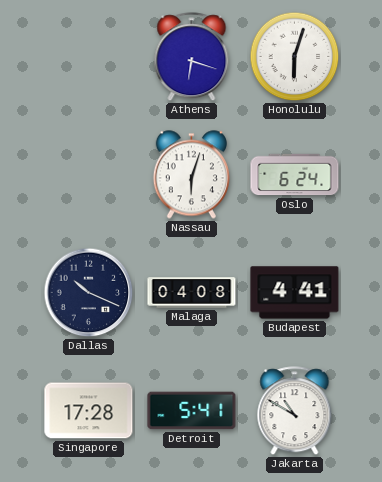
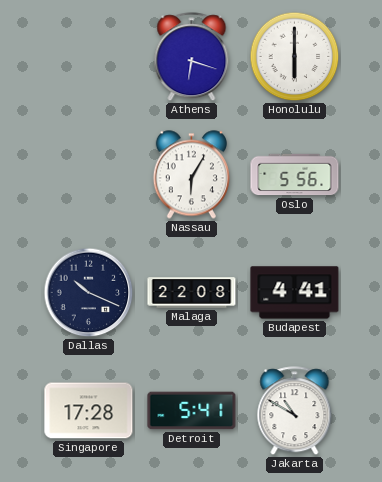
Honolulu: 6:03 -> 6:00
Nassau: 6:03 -> 6:05
Oslo: 6:24 -> 5:56
Malaga: 04:08 -> 22:08
